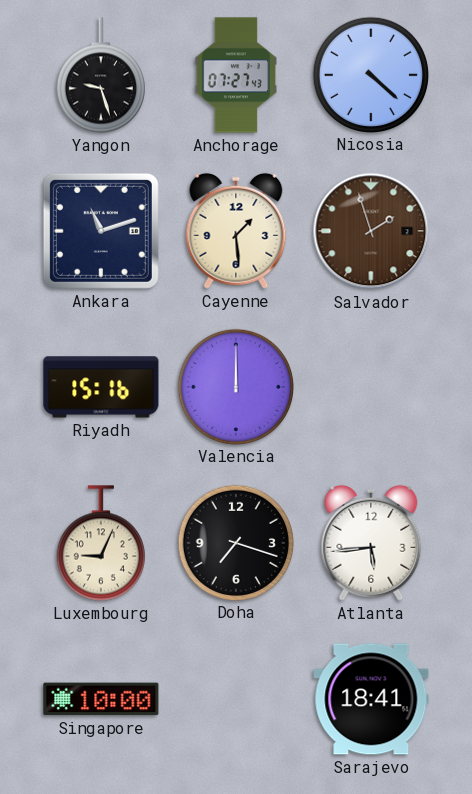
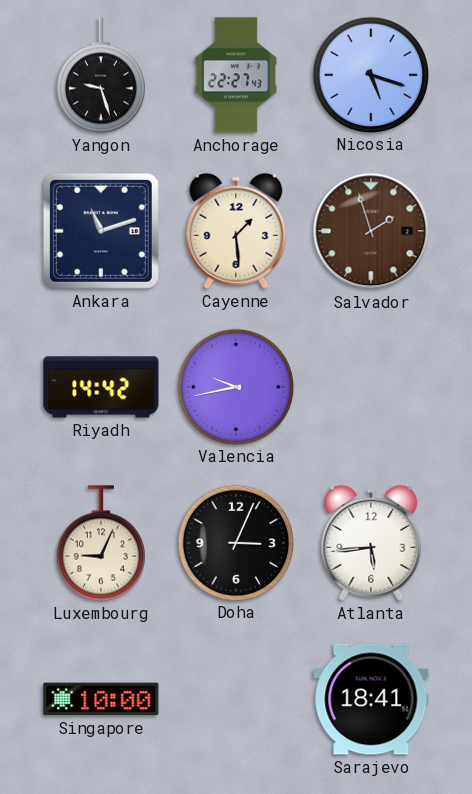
Anchorage: 07:27 -> 22:27
Nicosia: 4:22 -> 5:18
Riyadh: 15:16 -> 14:42
Valencia: 12:00 -> 9:43
Doha: 7:18 -> 3:04
